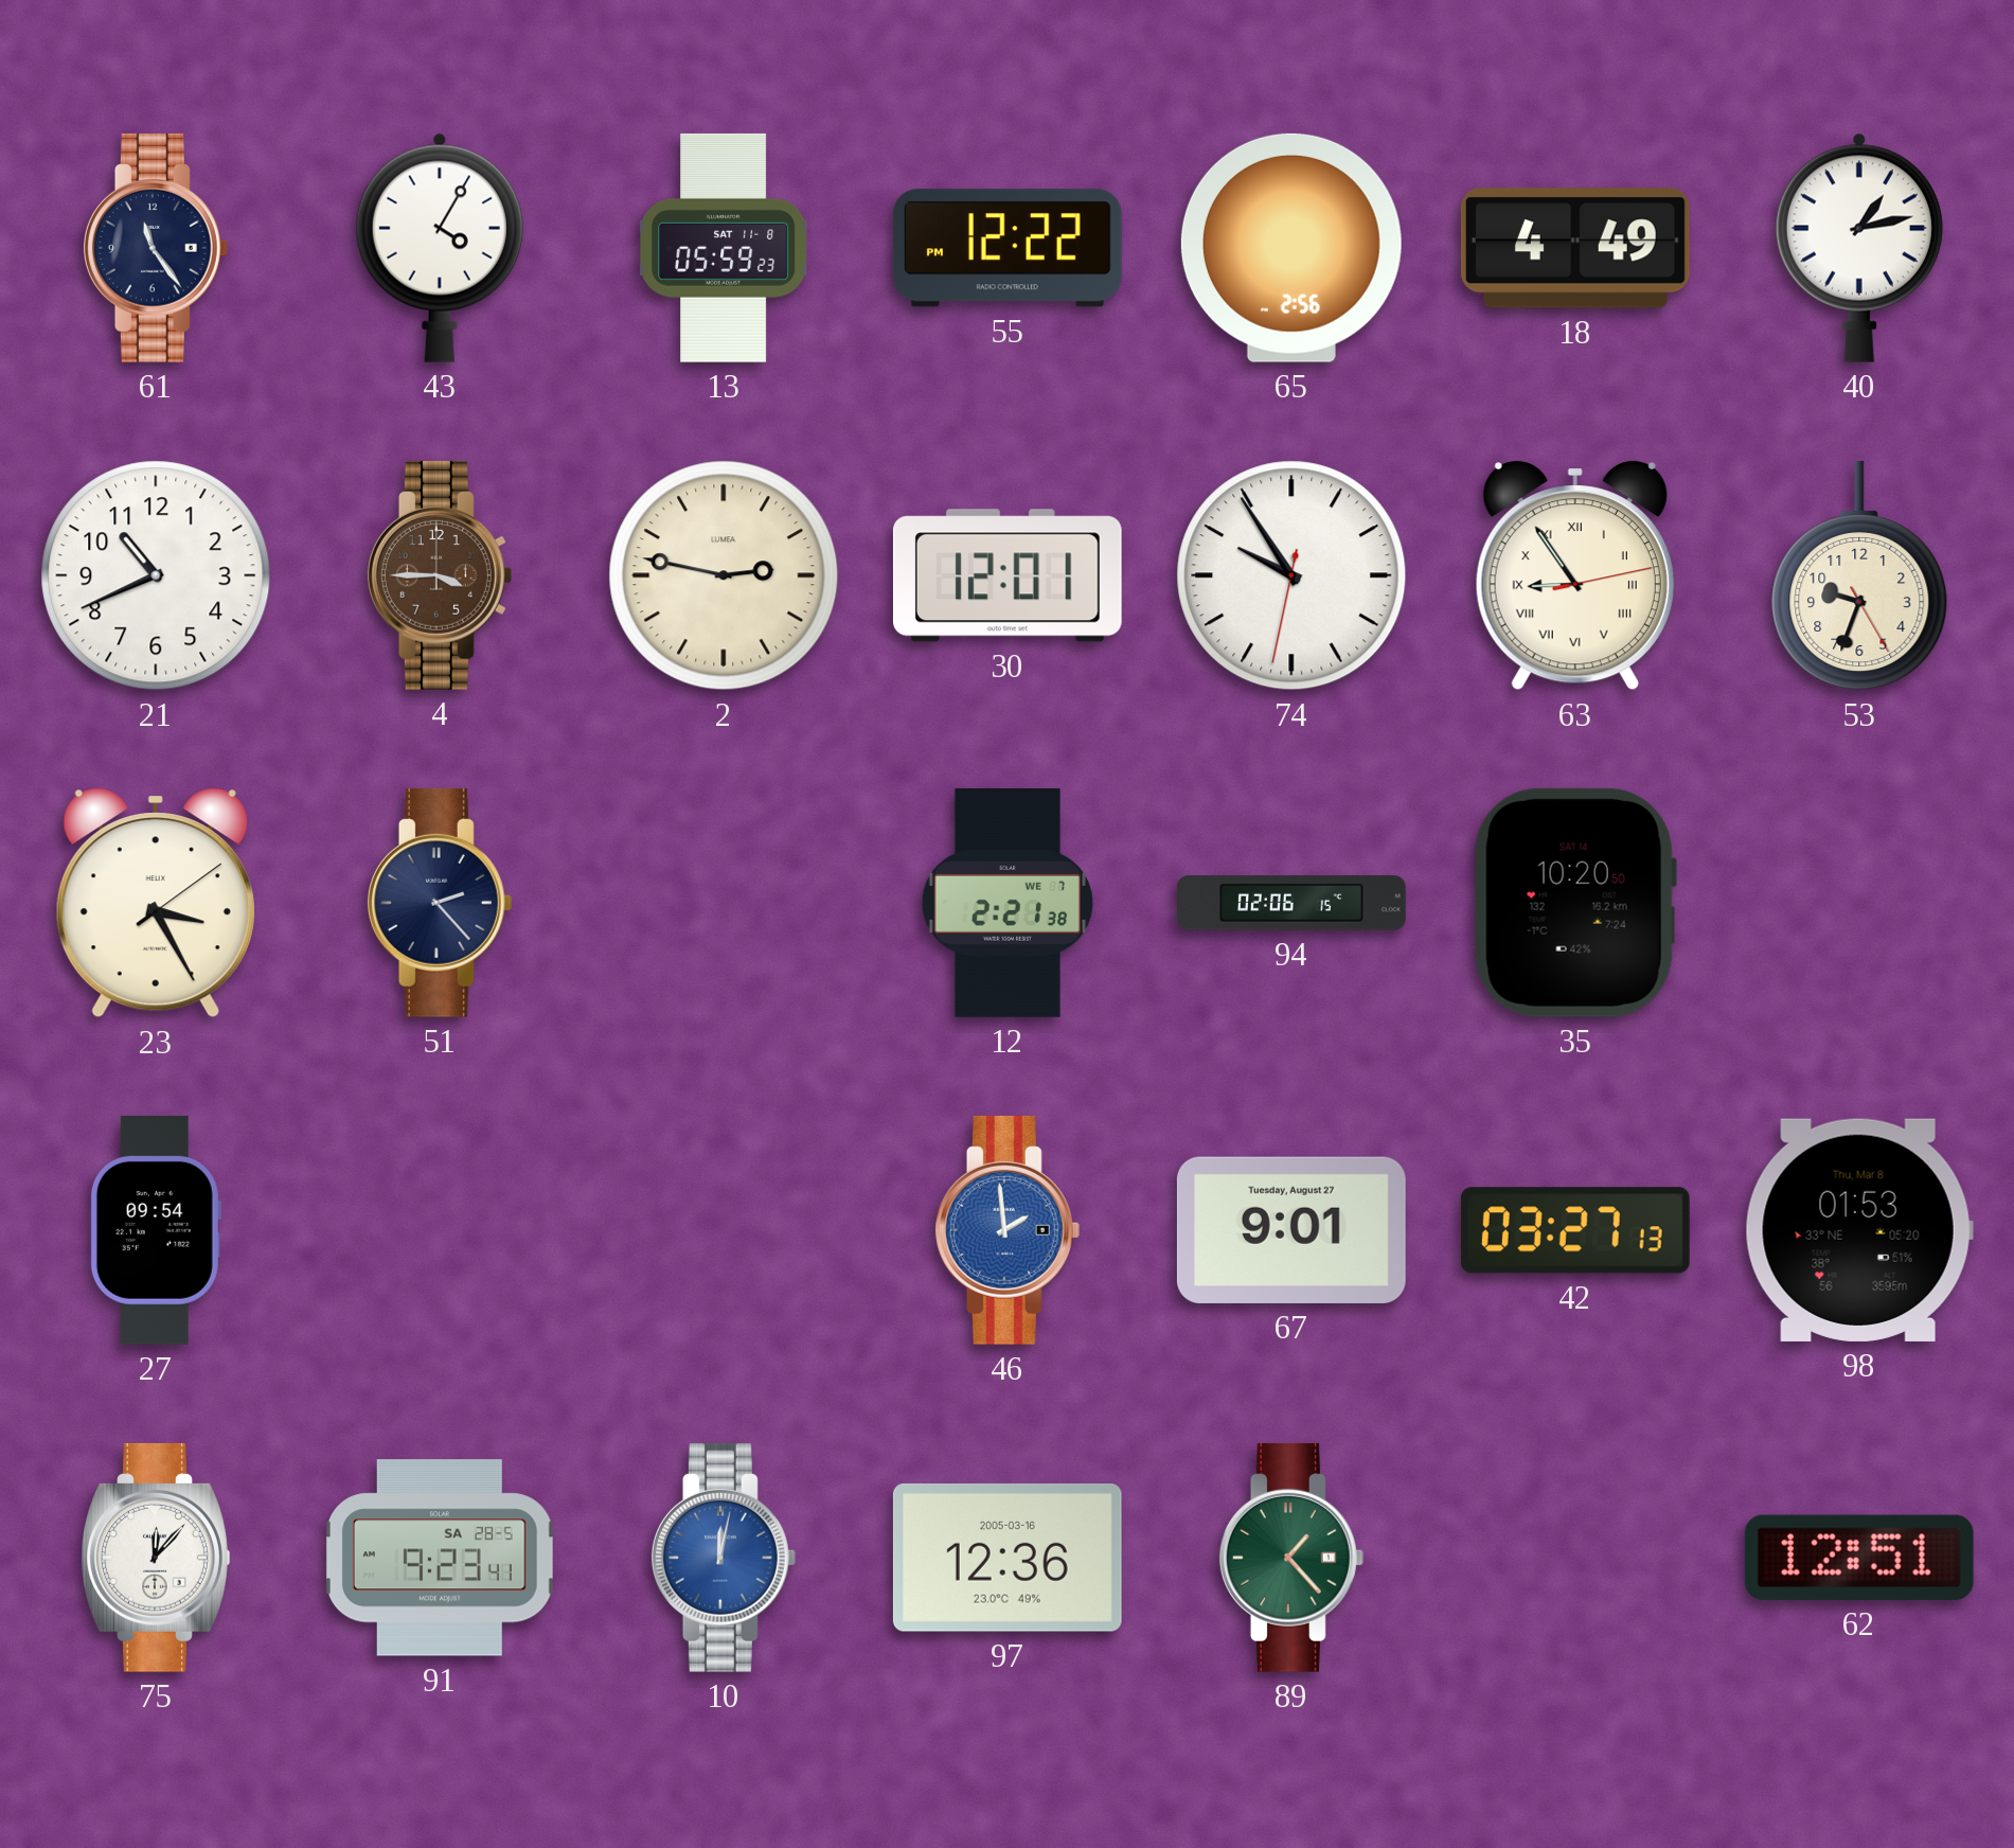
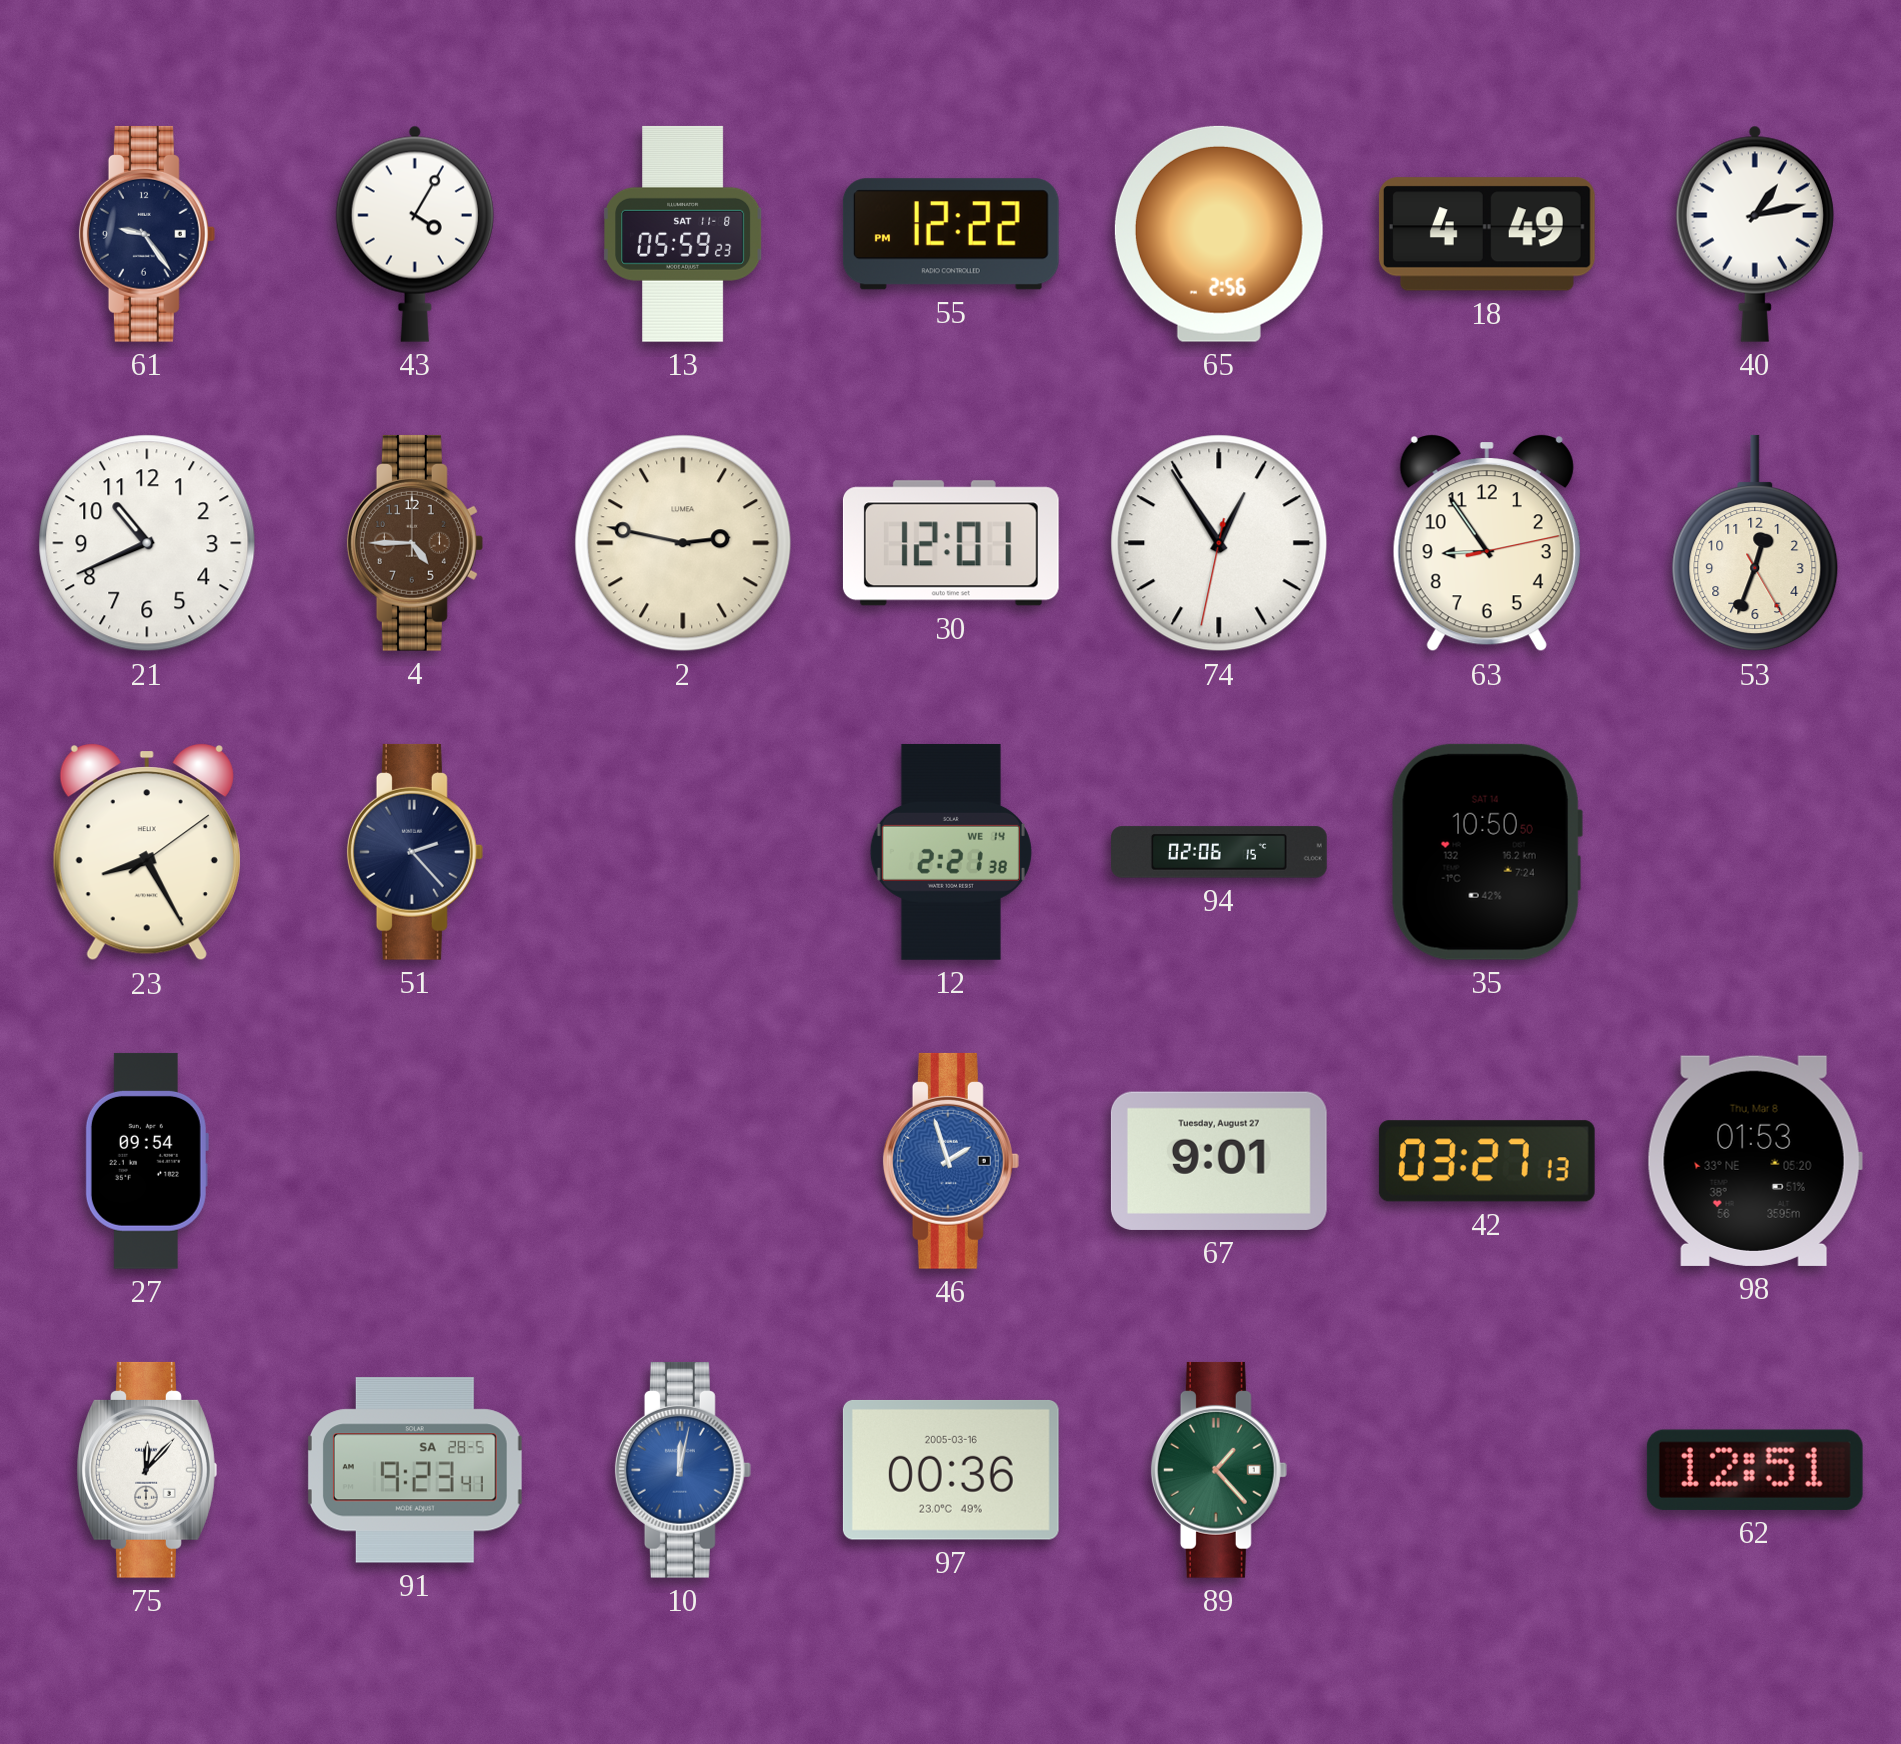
61: 11:24 -> 9:24
4: 3:45 -> 4:45
74: 9:54 -> 12:54
63 numerals: Roman -> Arabic
53: 9:33 -> 12:33
23: 3:25 -> 8:25
12 date: WE 7 -> WE 14
35: 10:20 -> 10:50
46: 1:59 -> 1:57
97: 12:36 -> 00:36
